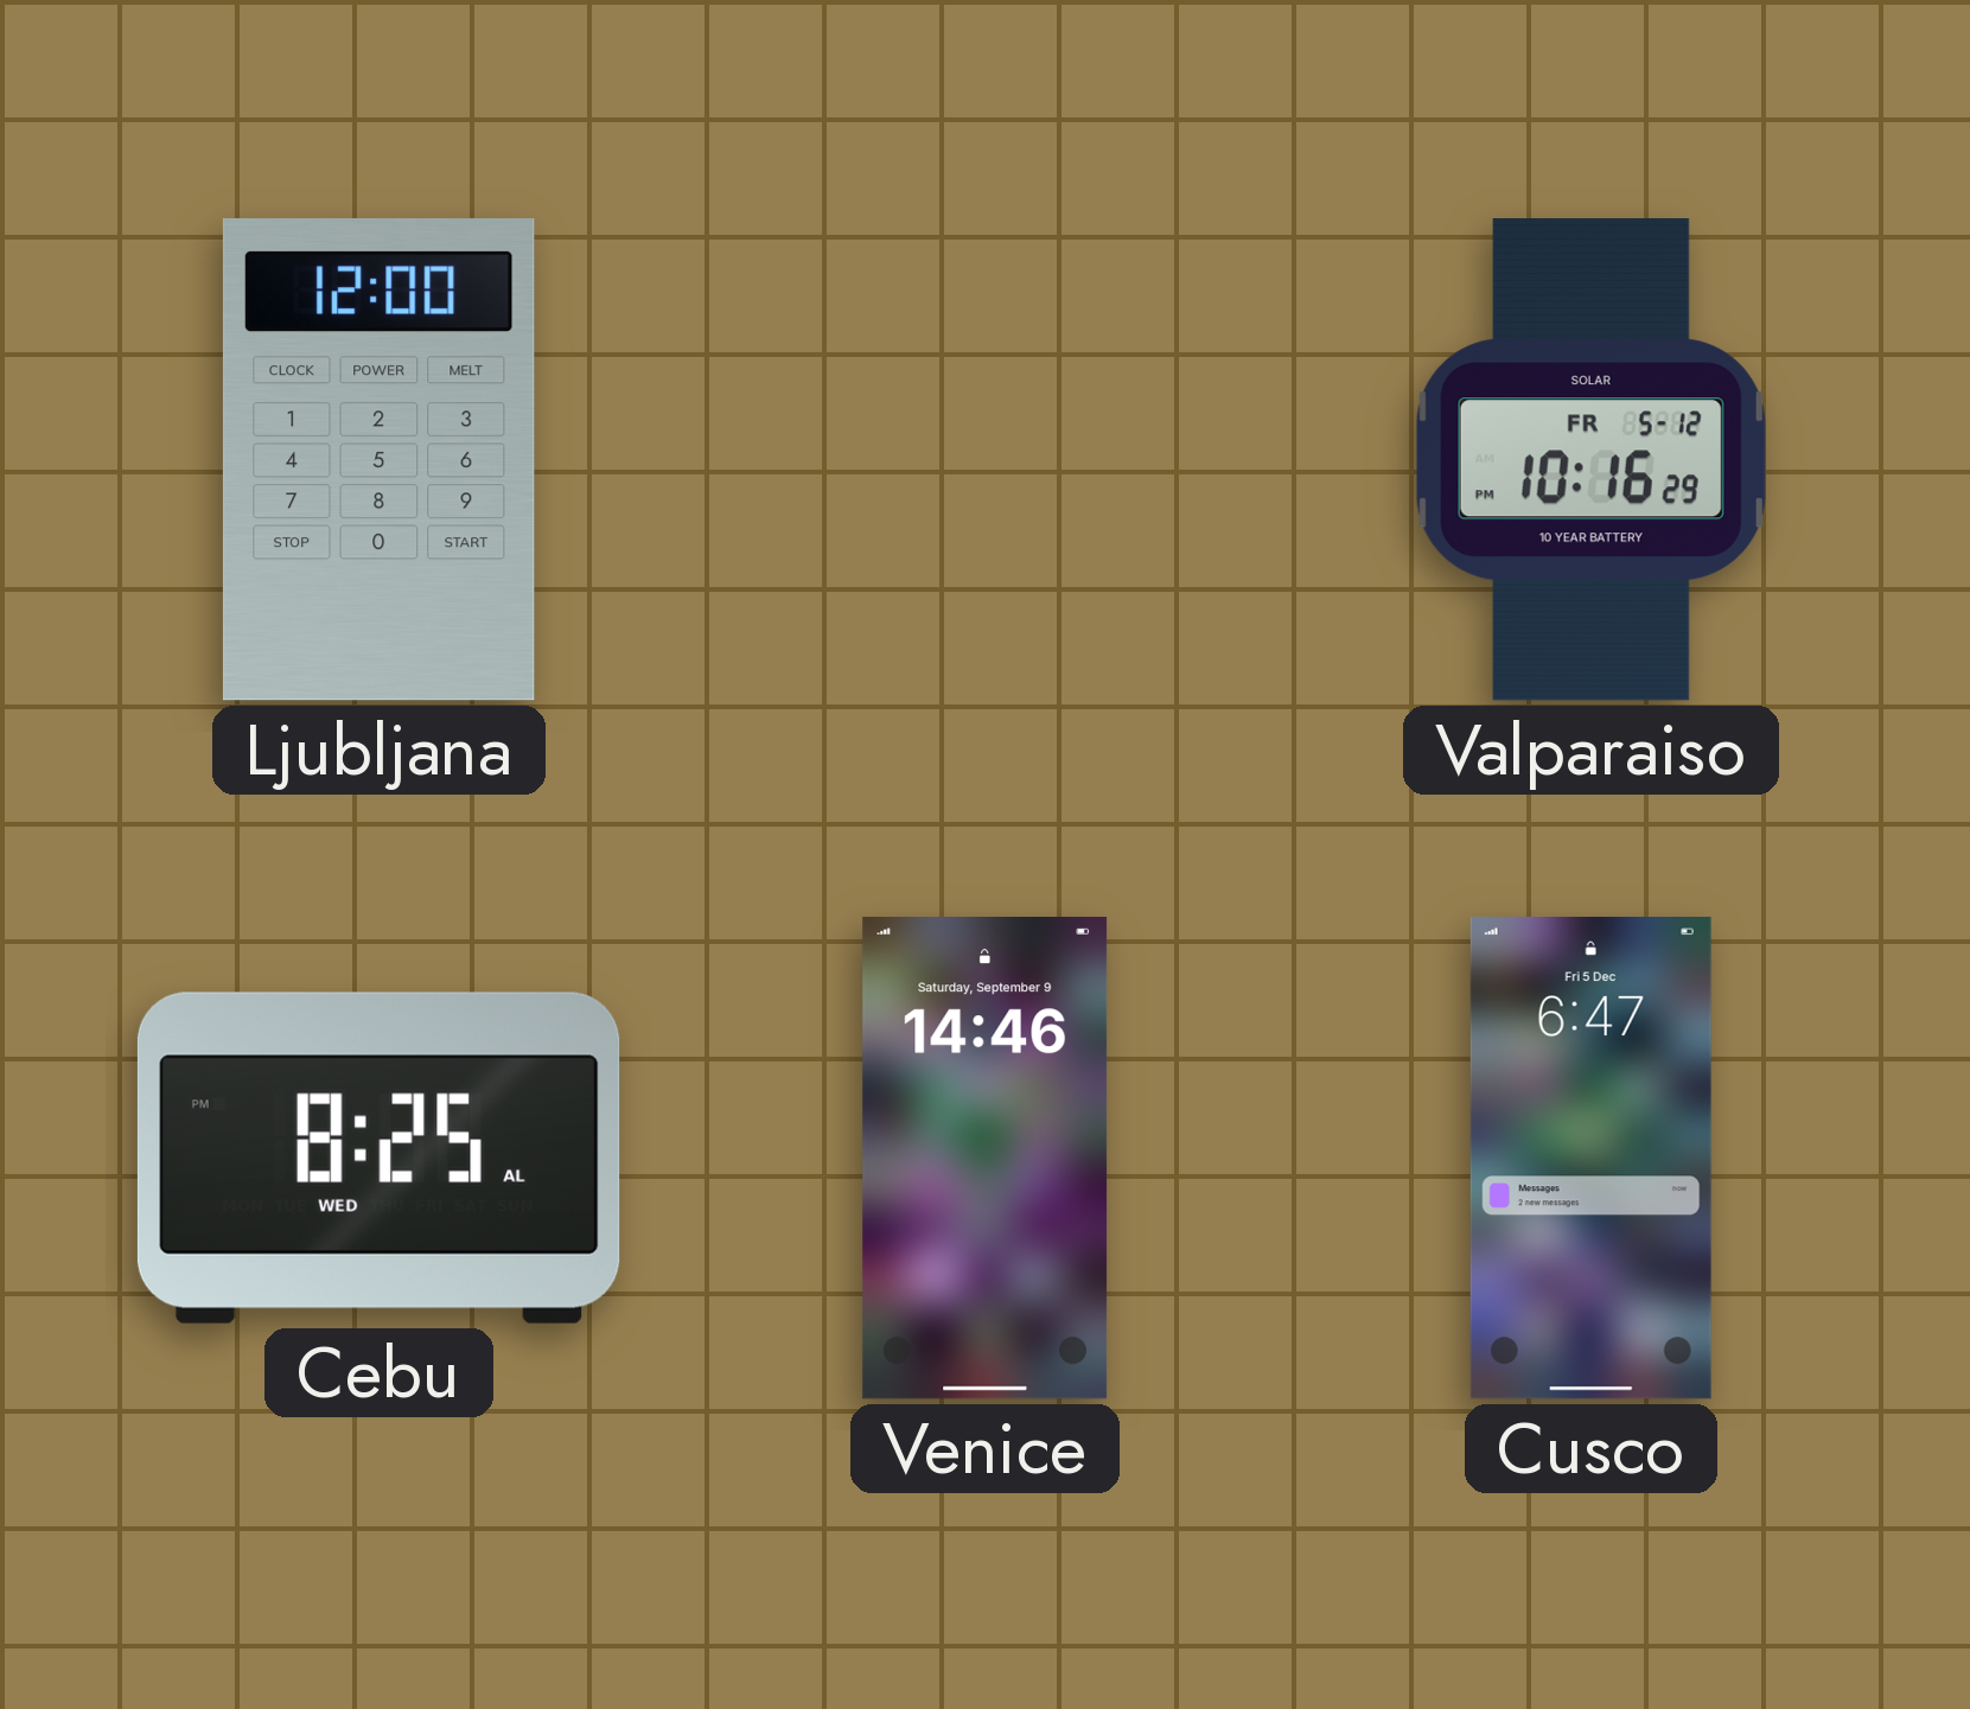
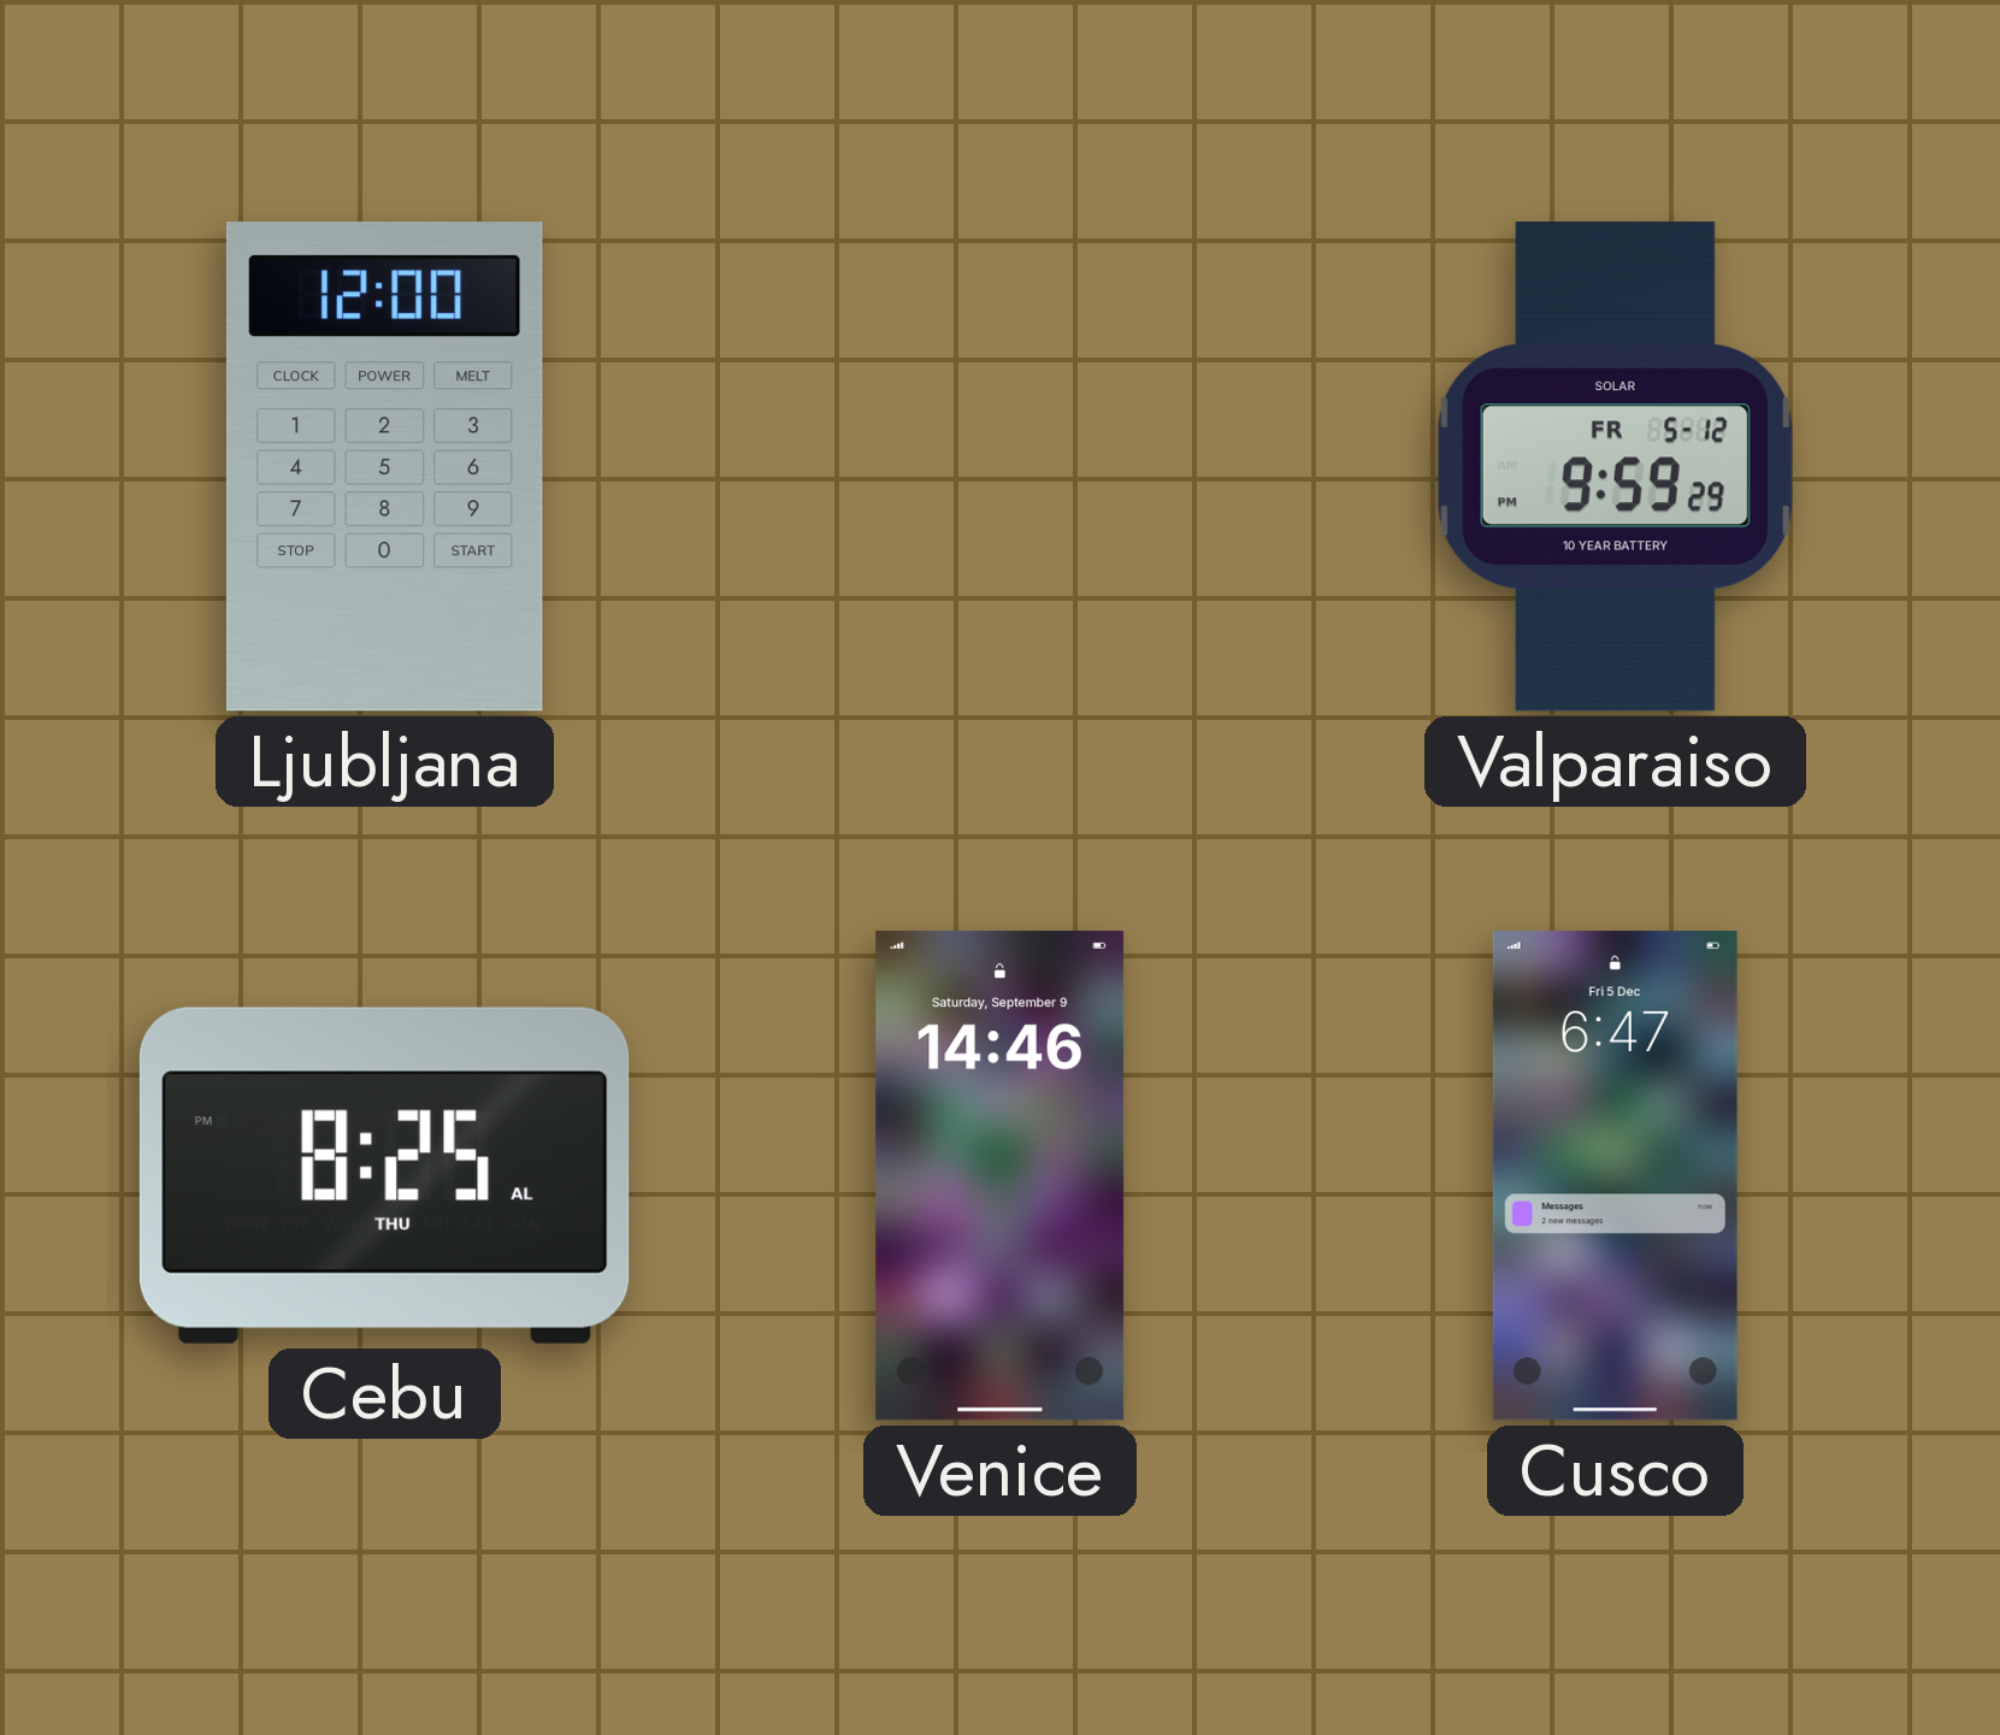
Valparaiso: 10:16 -> 9:59
Cebu date: WED -> THU
